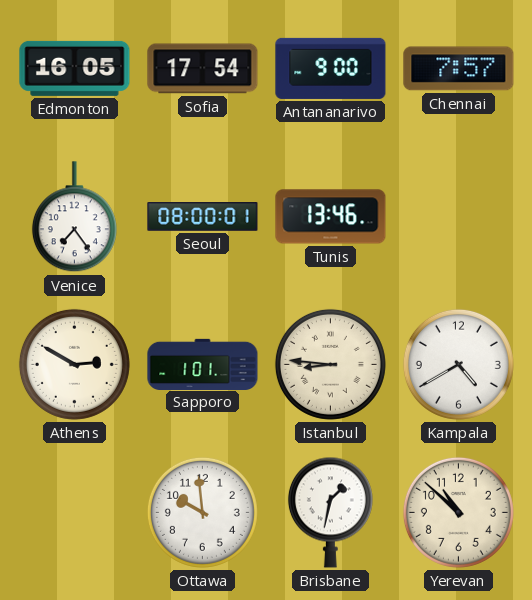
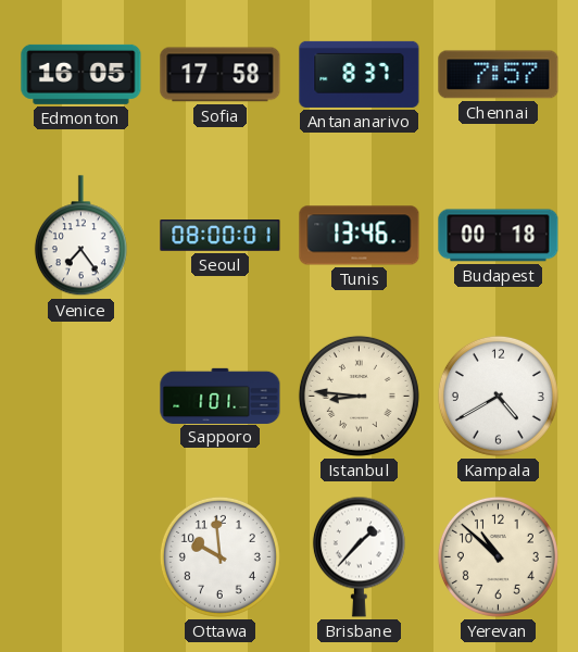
Sofia: 17:54 -> 17:58
Antananarivo: 9:00 -> 8:37
Budapest: none -> 00:18
Athens: 2:50 -> none
Brisbane: 1:32 -> 1:37
